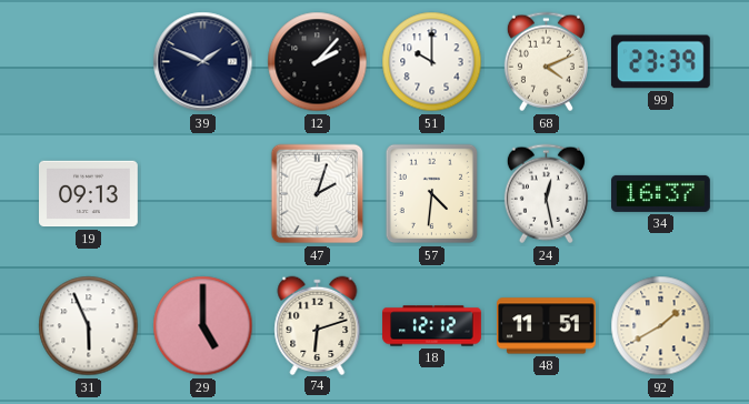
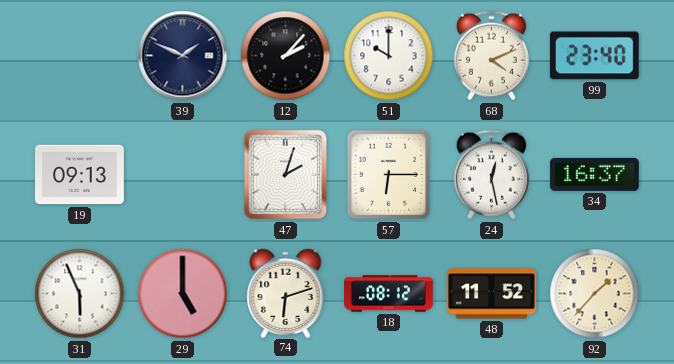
99: 23:39 -> 23:40
57: 4:31 -> 6:15
18: 12:12 -> 08:12
48: 11:51 -> 11:52
92: 1:40 -> 1:37
